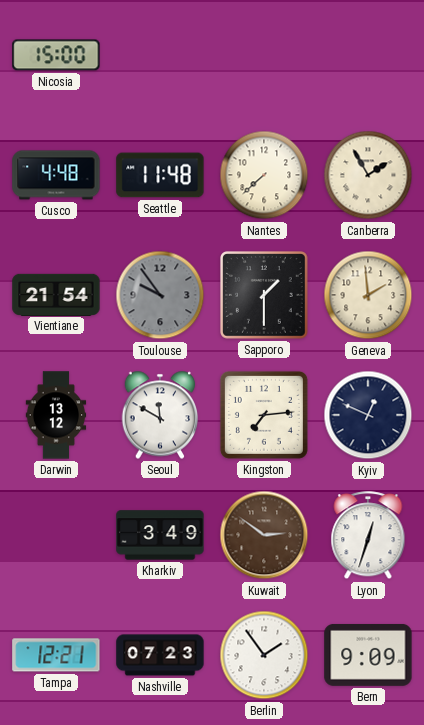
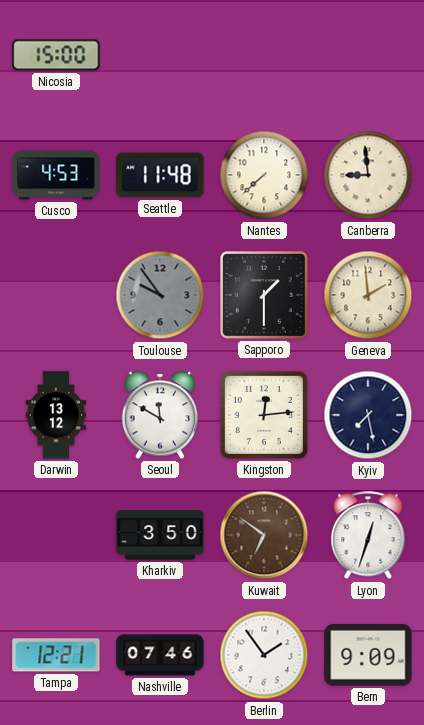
Cusco: 4:48 -> 4:53
Canberra: 1:55 -> 8:59
Vientiane: 21:54 -> none
Kingston: 7:14 -> 12:14
Kyiv: 12:49 -> 7:28
Kharkiv: 3:49 -> 3:50
Kuwait: 2:51 -> 6:51
Nashville: 07:23 -> 07:46
